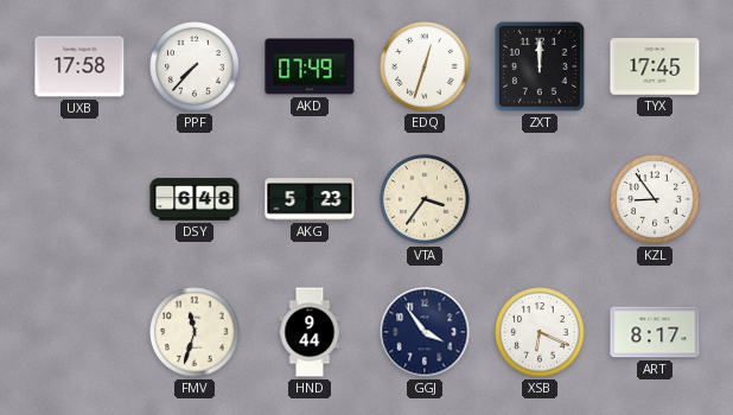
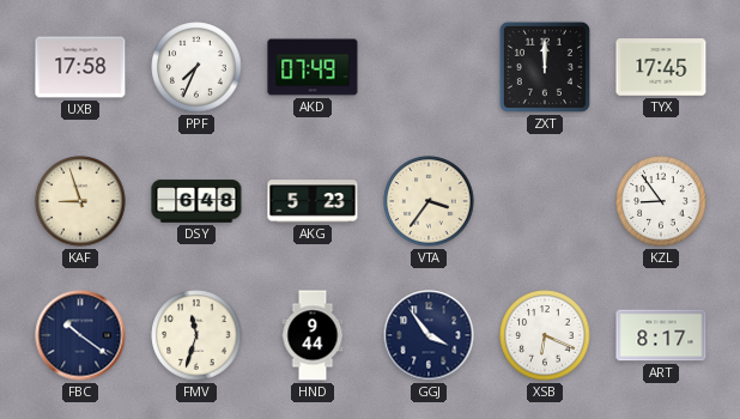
PPF: 7:37 -> 7:34
EDQ: 12:33 -> none
KAF: none -> 8:57
FBC: none -> 10:21
